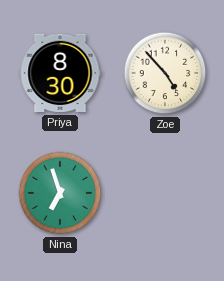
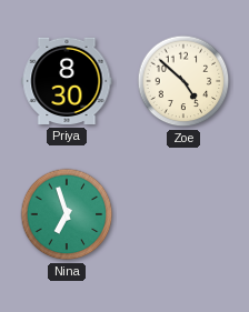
Zoe: 4:53 -> 4:52
